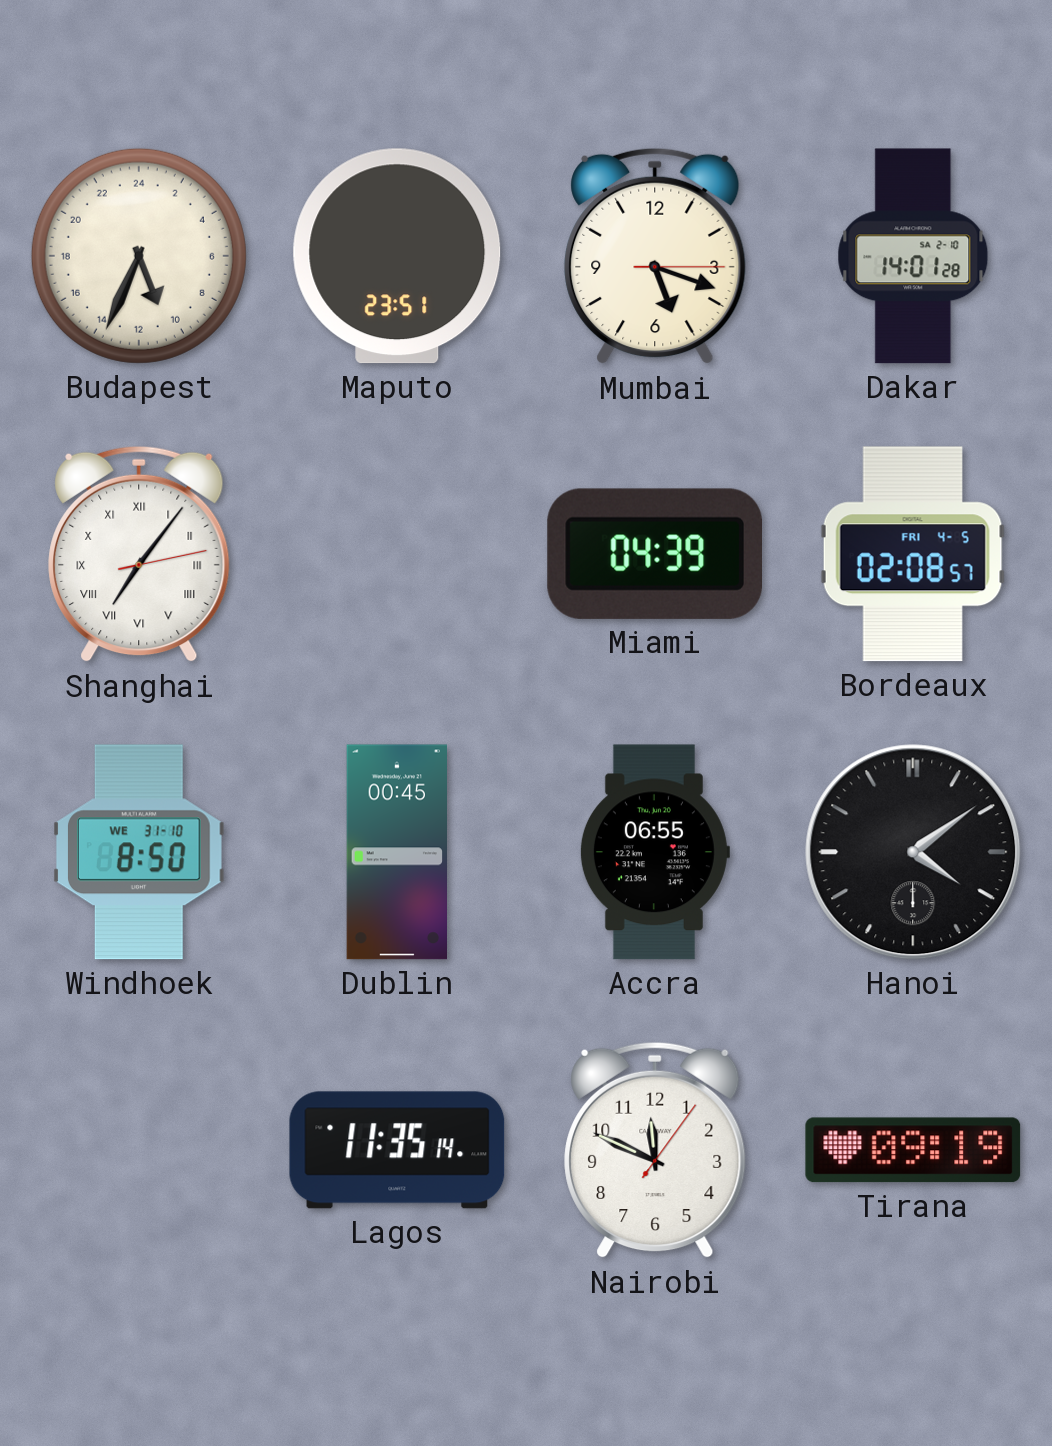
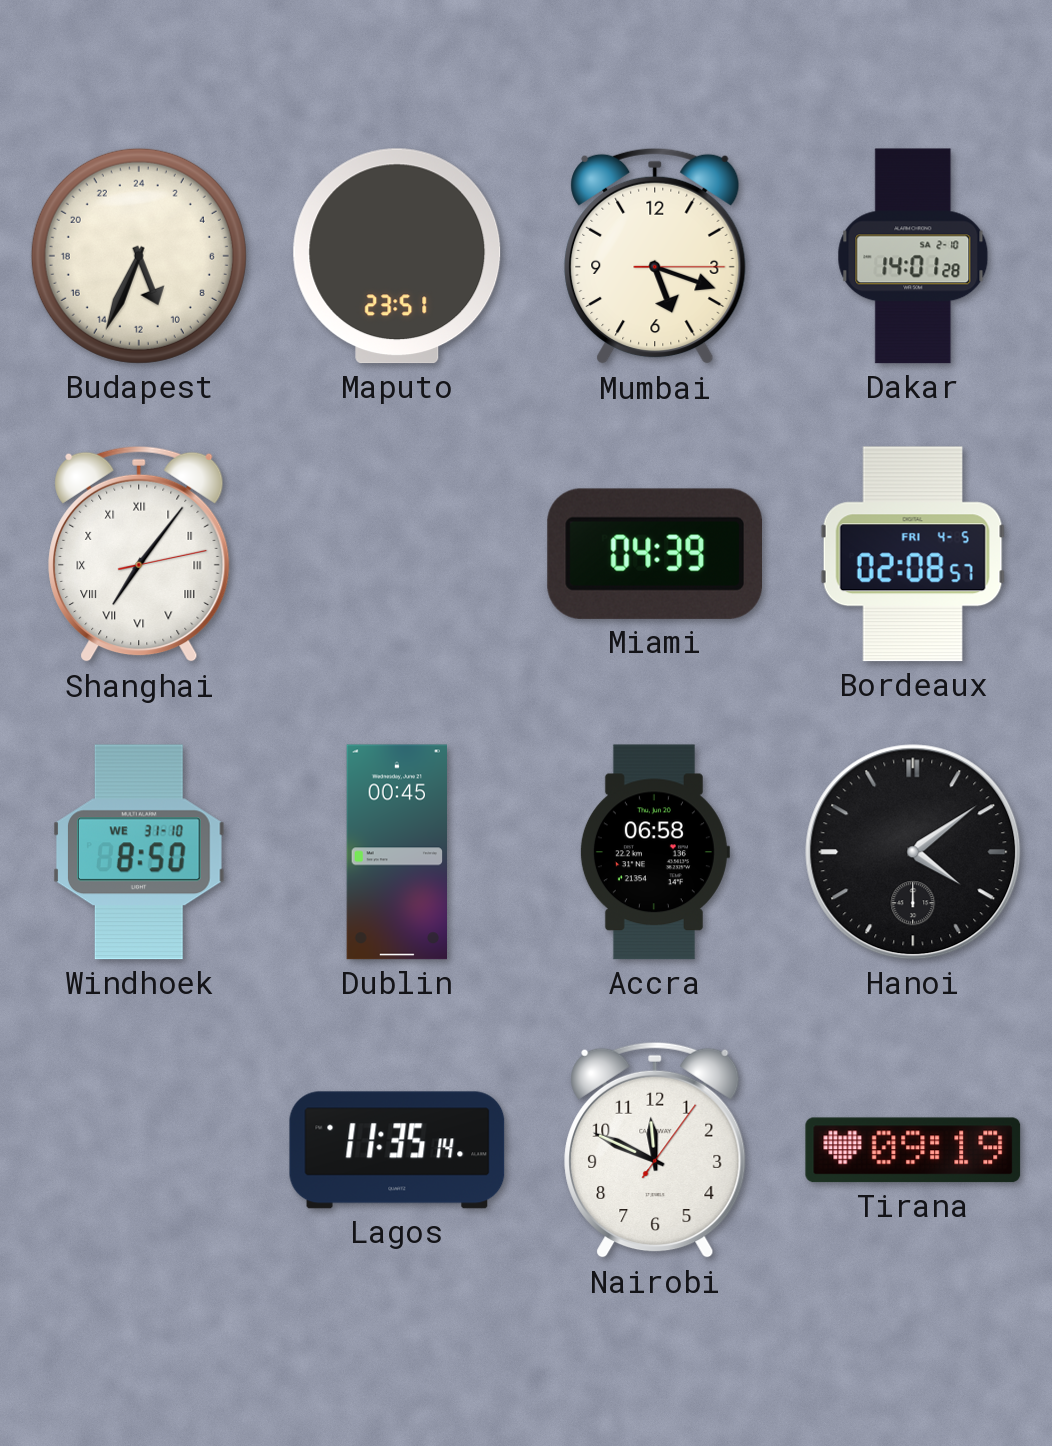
Accra: 06:55 -> 06:58
